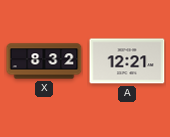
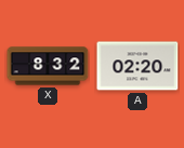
A: 12:21 -> 02:20
